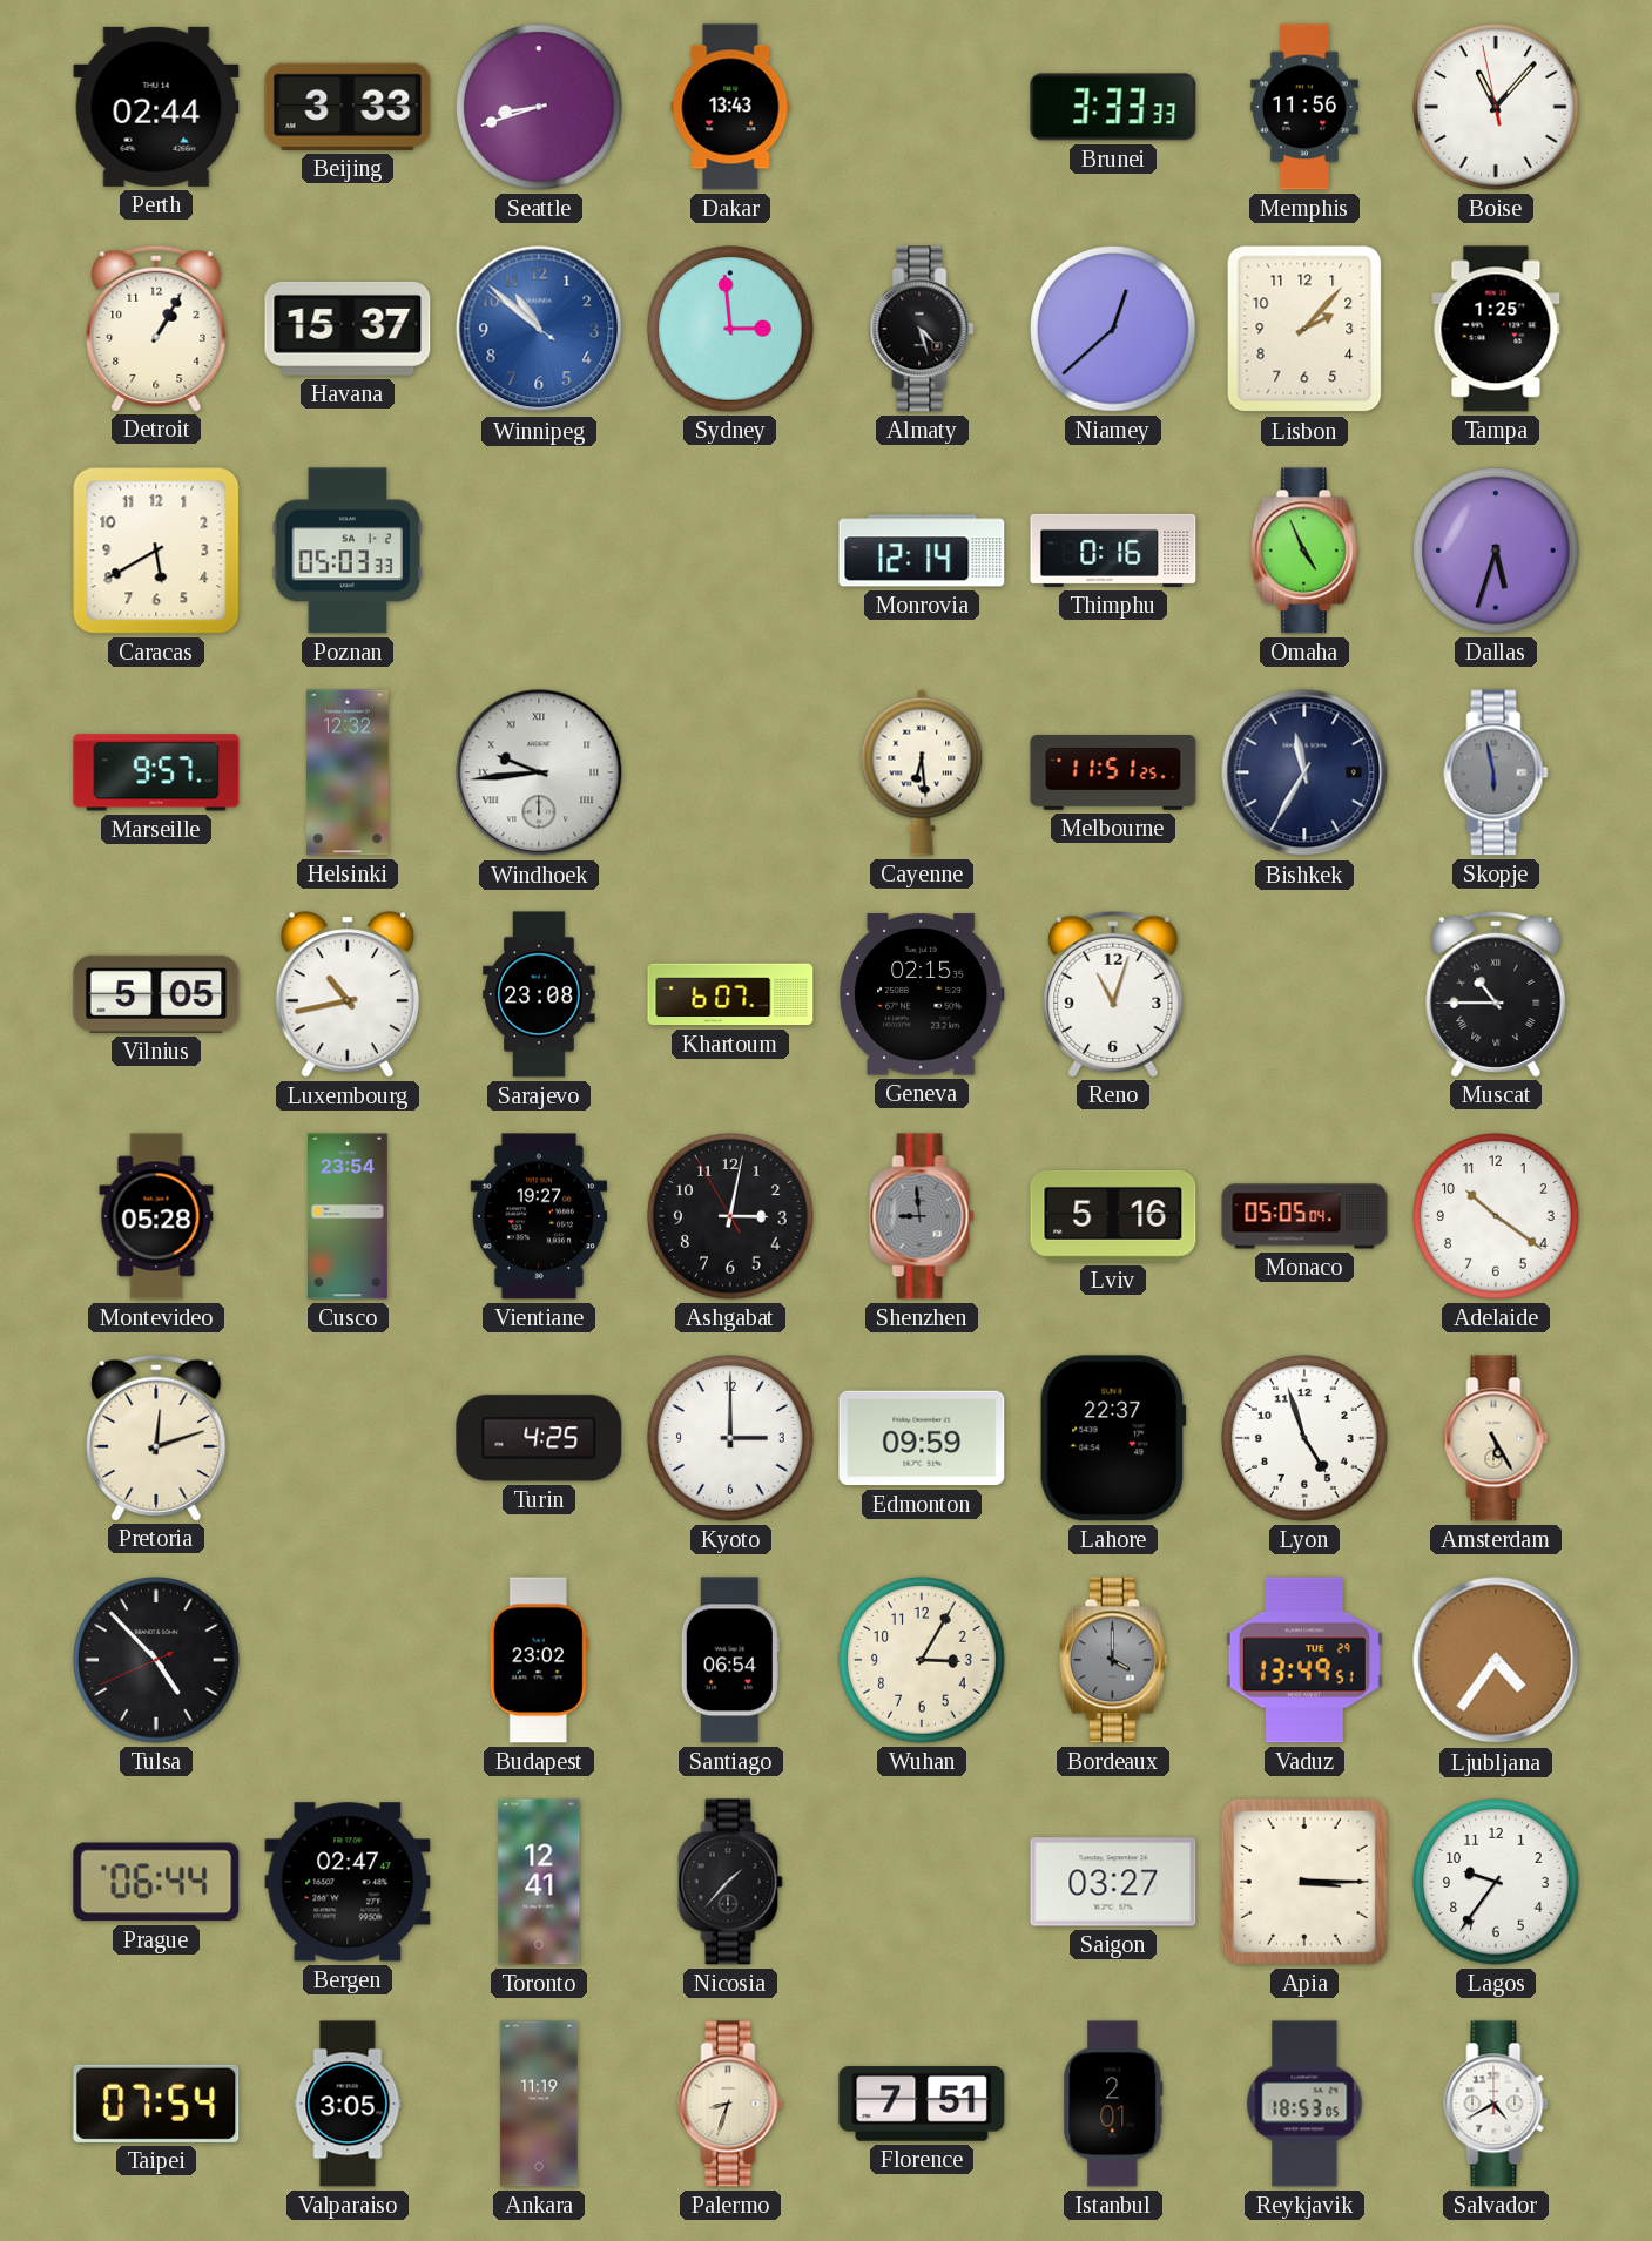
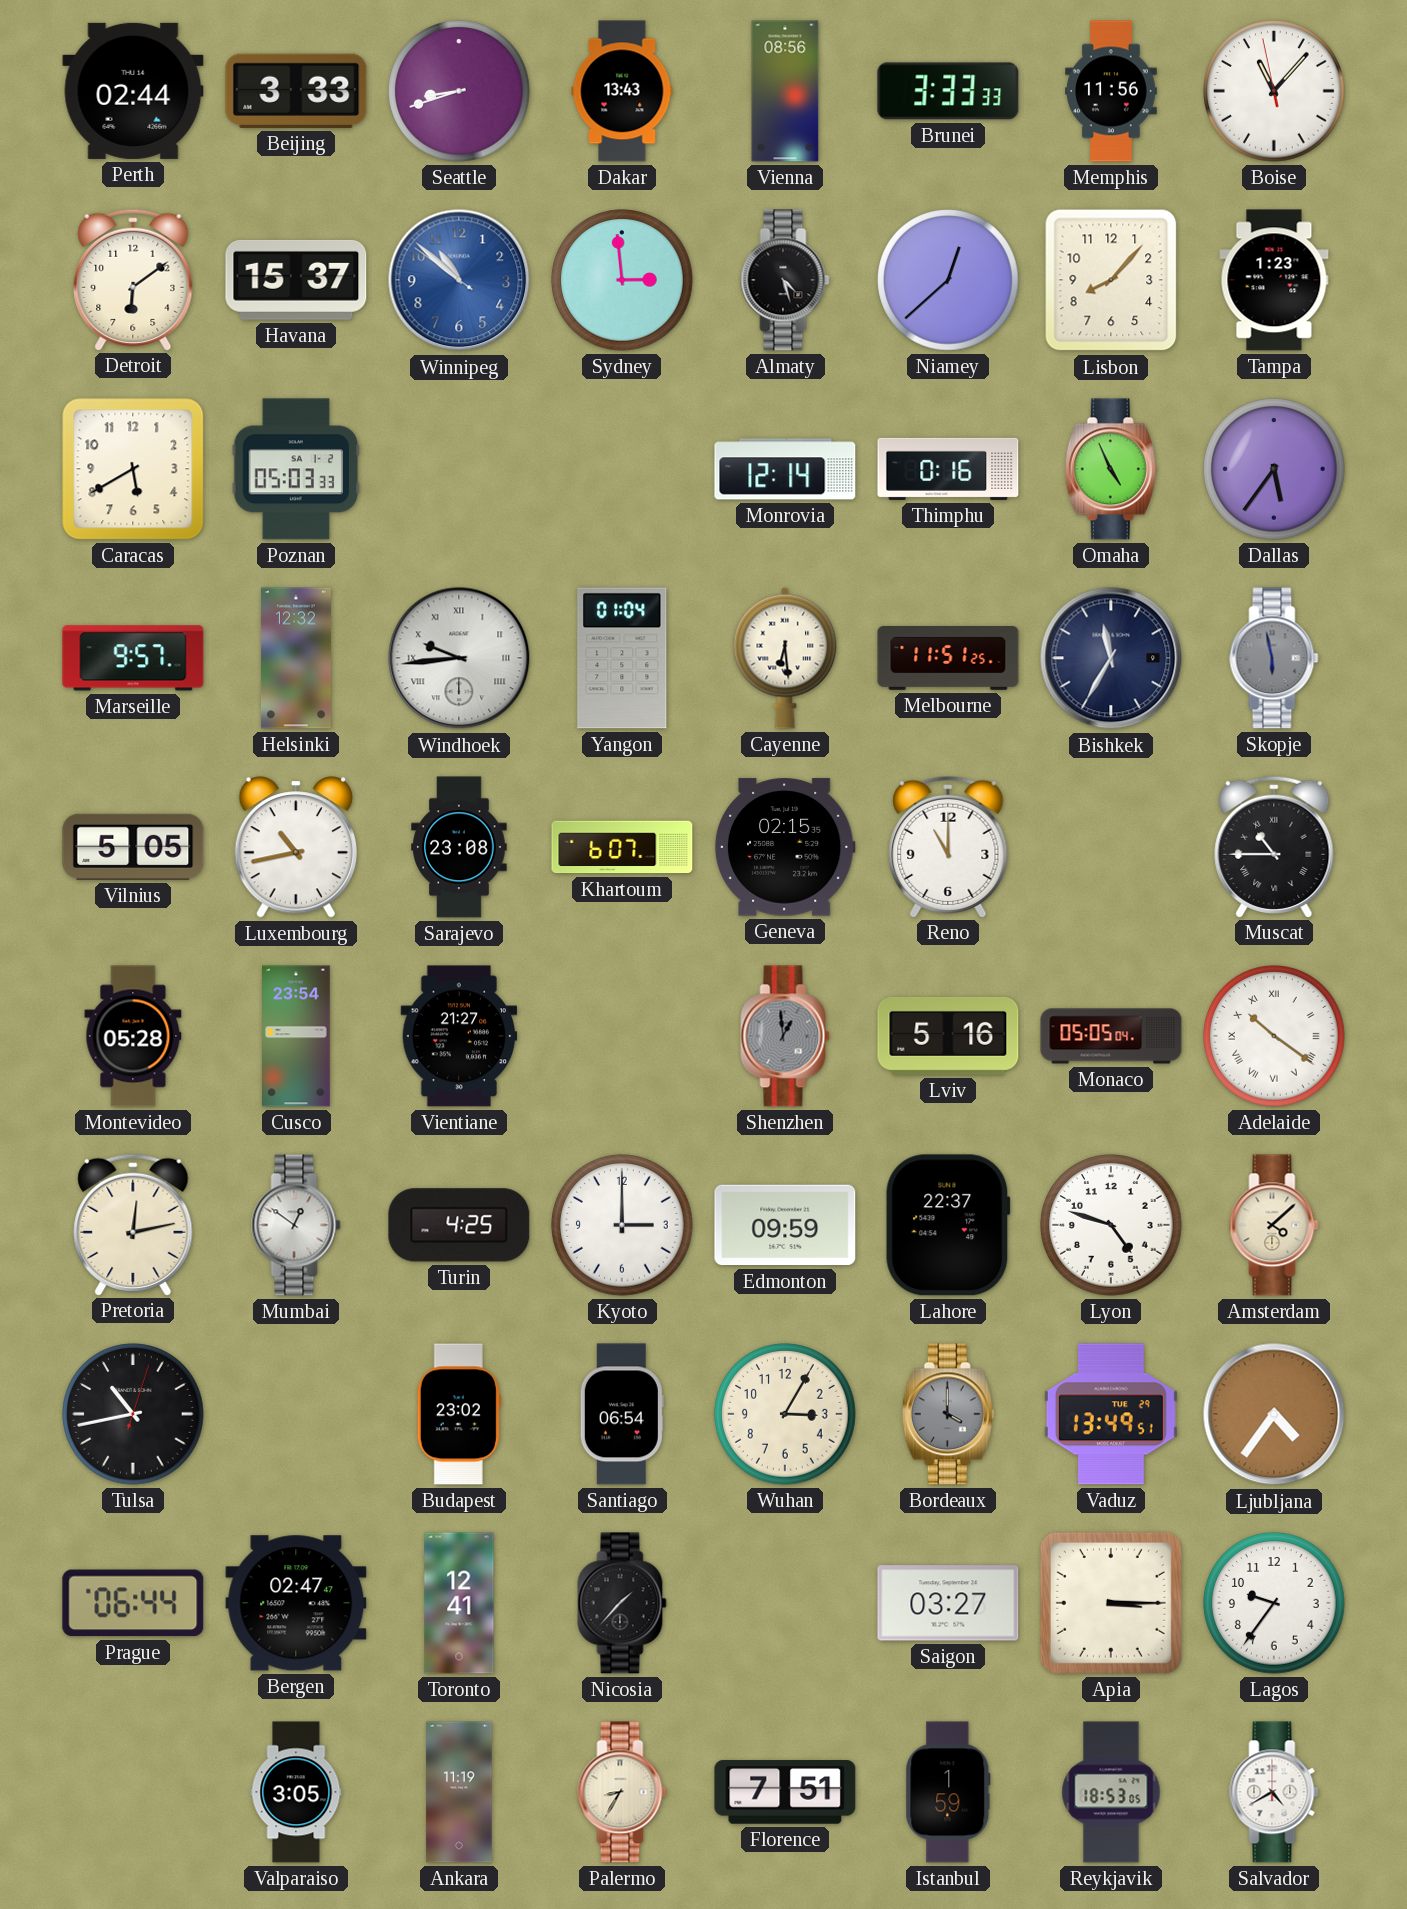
Vienna: none -> 08:56
Detroit: 1:05 -> 6:09
Lisbon: 2:07 -> 8:07
Tampa: 1:25 -> 1:23
Dallas: 5:33 -> 5:36
Yangon: none -> 01:04
Reno: 11:03 -> 11:00
Vientiane: 19:27 -> 21:27
Ashgabat: 3:01 -> none
Shenzhen: 8:59 -> 12:59
Adelaide numerals: Arabic -> Roman
Pretoria: 12:12 -> 12:13
Mumbai: none -> 12:51
Lyon: 4:57 -> 4:48
Amsterdam: 5:25 -> 4:08
Tulsa: 4:52 -> 10:43
Taipei: 07:54 -> none
Palermo: 8:33 -> 8:35
Istanbul: 2:01 -> 1:59
